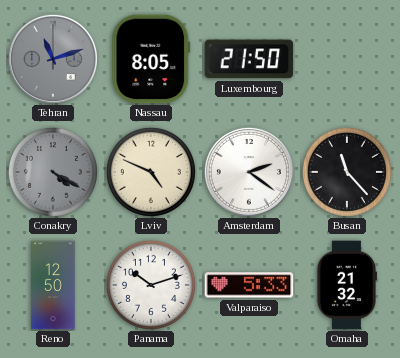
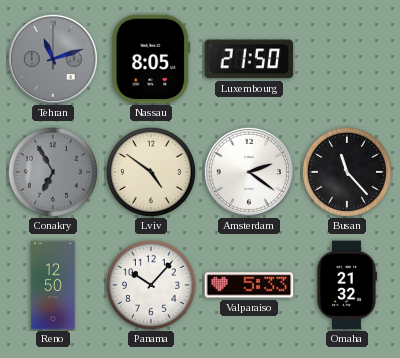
Conakry: 4:20 -> 6:55
Lviv: 4:49 -> 4:51
Panama: 10:12 -> 10:07
